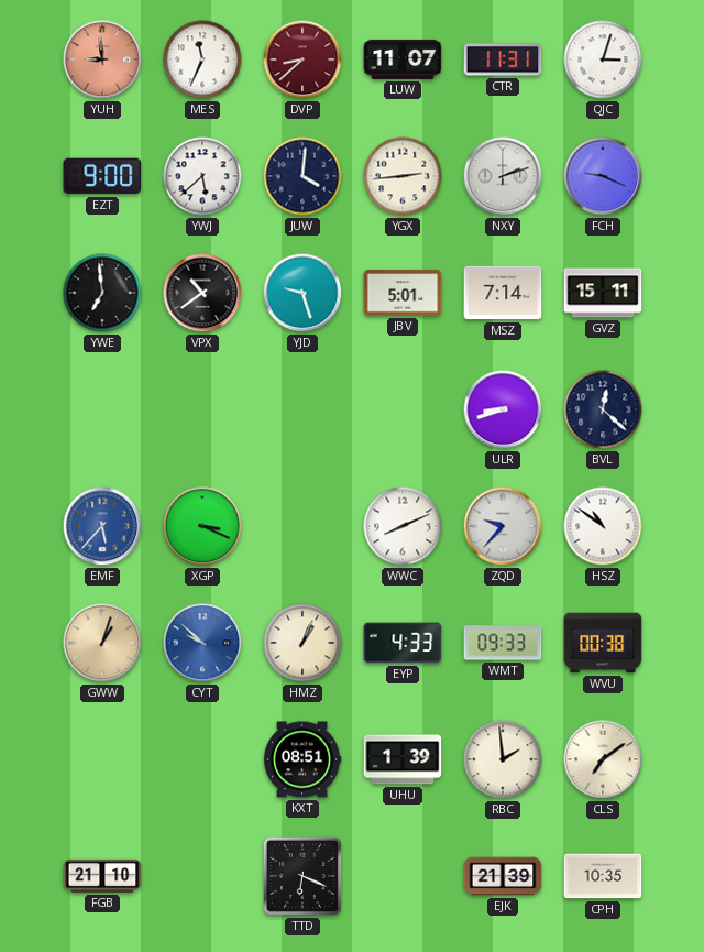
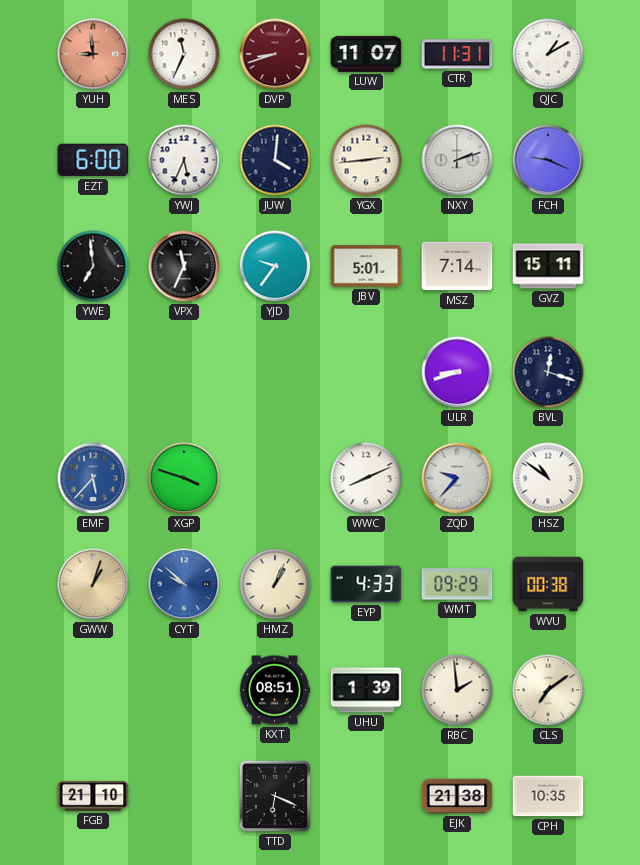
DVP: 8:38 -> 8:42
QJC: 3:03 -> 1:10
EZT: 9:00 -> 6:00
YWJ: 5:38 -> 5:34
VPX: 10:39 -> 11:34
YJD: 9:27 -> 9:36
BVL: 12:22 -> 12:18
XGP: 3:19 -> 3:48
WMT: 09:33 -> 09:29
EJK: 21:39 -> 21:38
